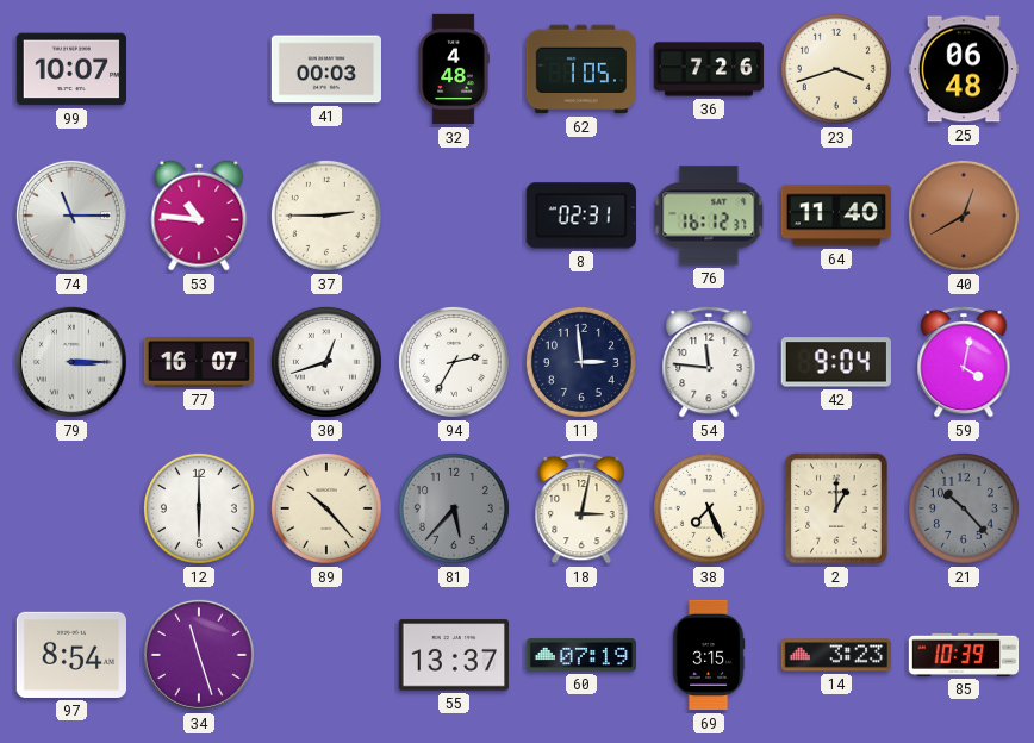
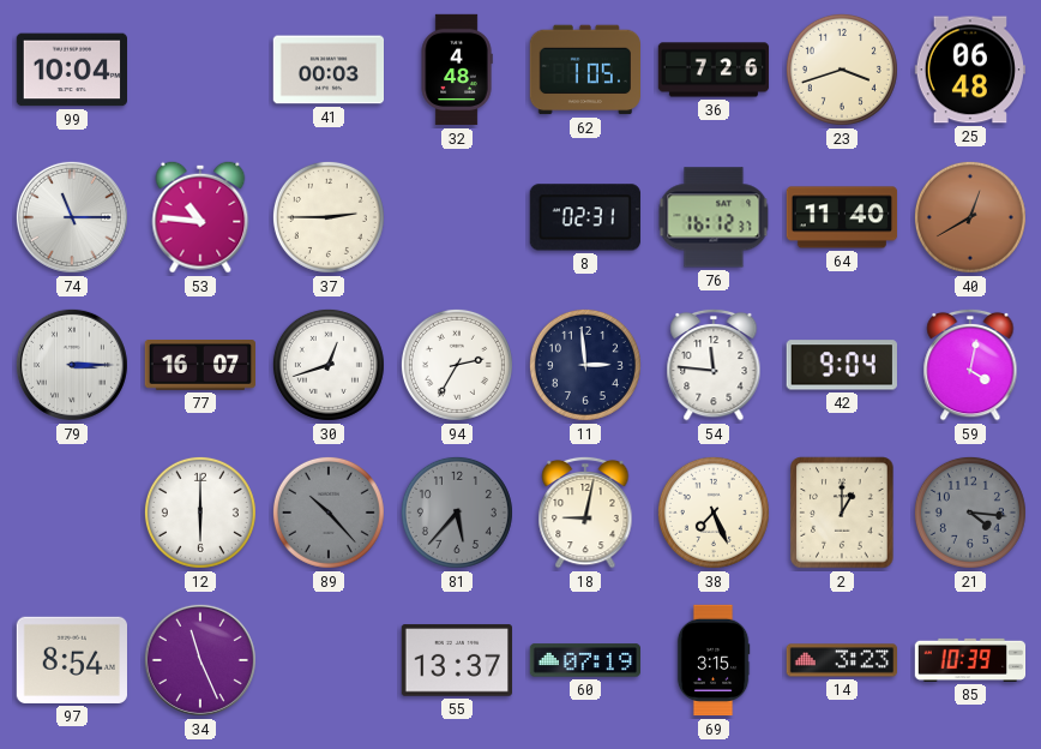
99: 10:07 -> 10:04
89 dial: cream -> grey
18: 3:02 -> 9:02
21: 10:23 -> 4:16
34: 11:27 -> 11:26
